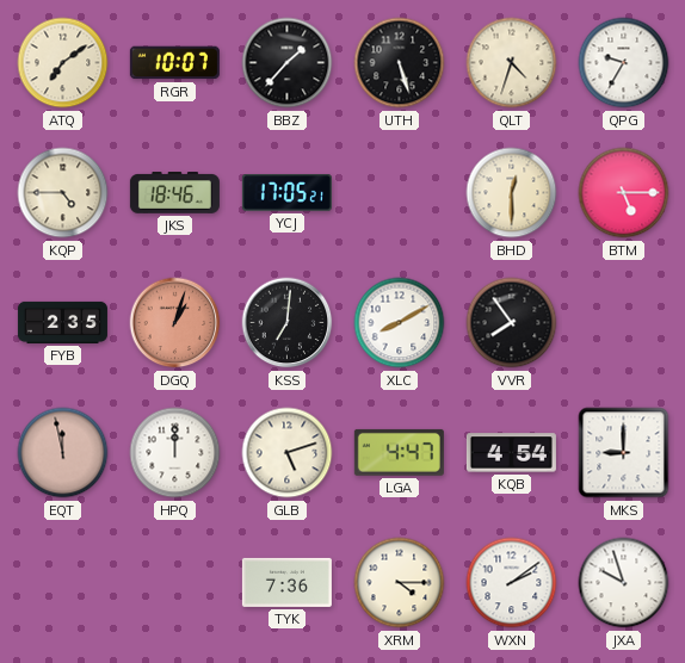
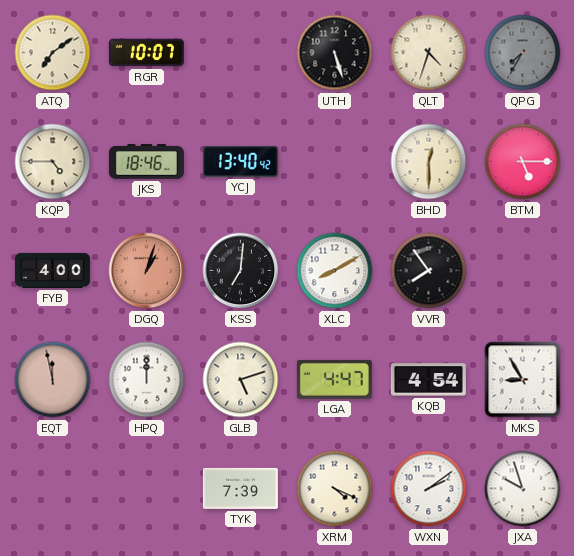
BBZ: 1:37 -> none
QPG: 9:35 -> 7:35
QPG dial: white -> grey
YCJ: 17:05 -> 13:40
FYB: 2:35 -> 4:00
MKS: 9:00 -> 8:55
TYK: 7:36 -> 7:39
XRM: 4:15 -> 4:19
